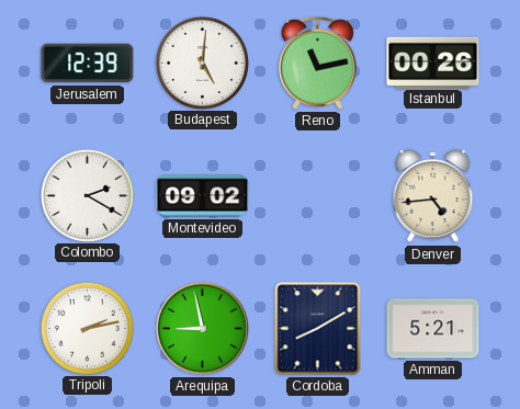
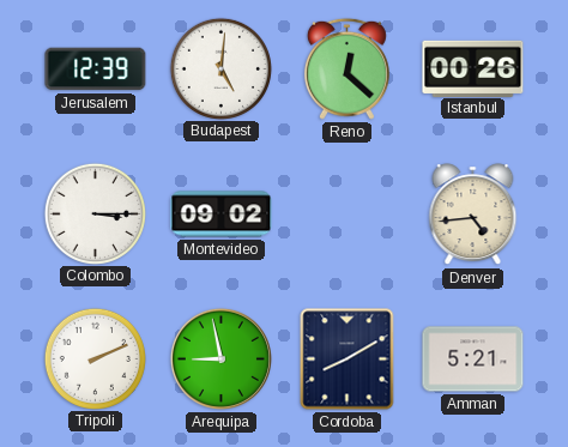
Reno: 11:13 -> 12:22
Colombo: 2:20 -> 3:15
Tripoli: 2:13 -> 2:11
